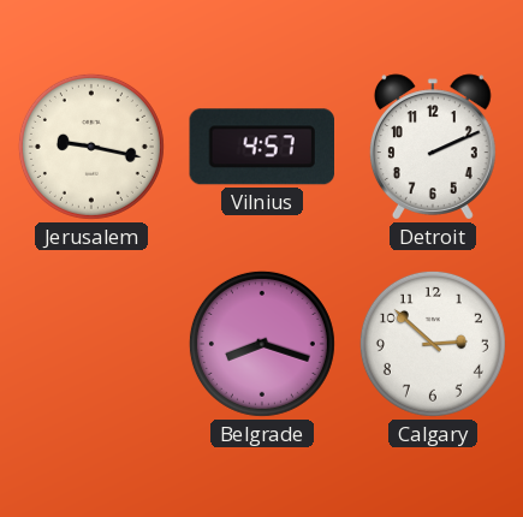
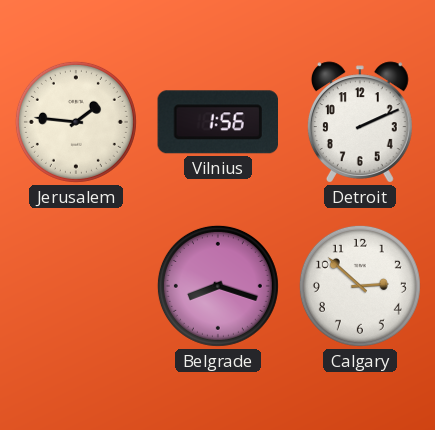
Jerusalem: 9:17 -> 1:46
Vilnius: 4:57 -> 1:56
